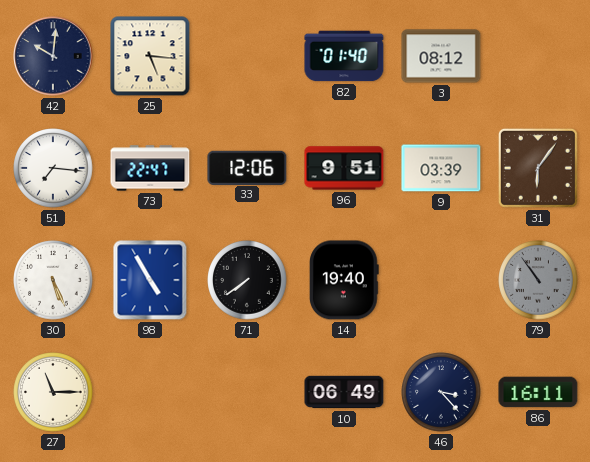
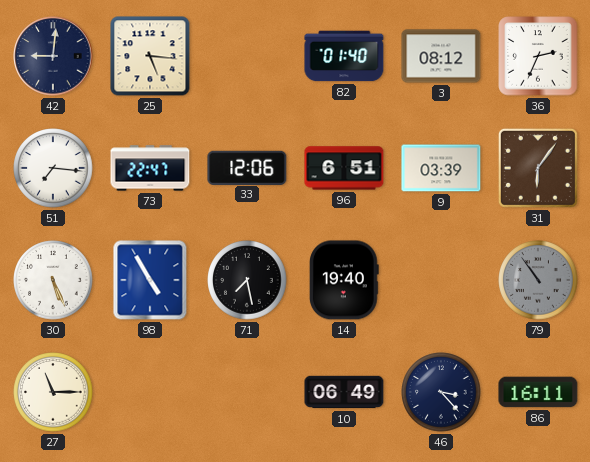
42: 10:01 -> 9:01
36: none -> 2:34
96: 9:51 -> 6:51
71: 7:39 -> 7:28
